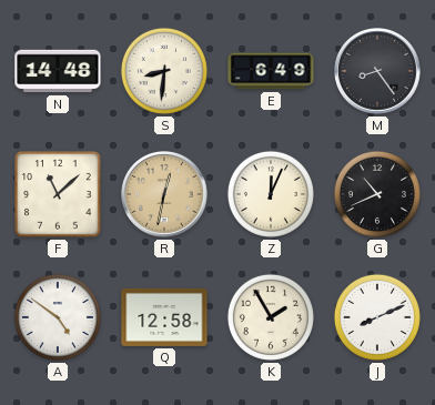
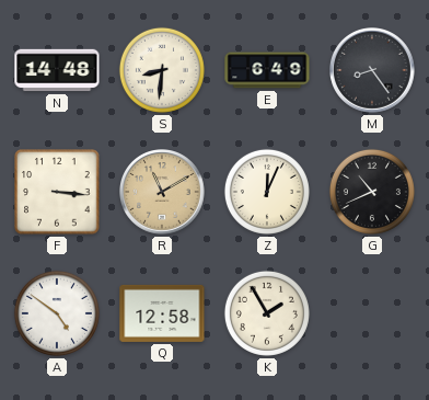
F: 11:08 -> 3:16
R: 12:32 -> 11:10
J: 8:11 -> none
